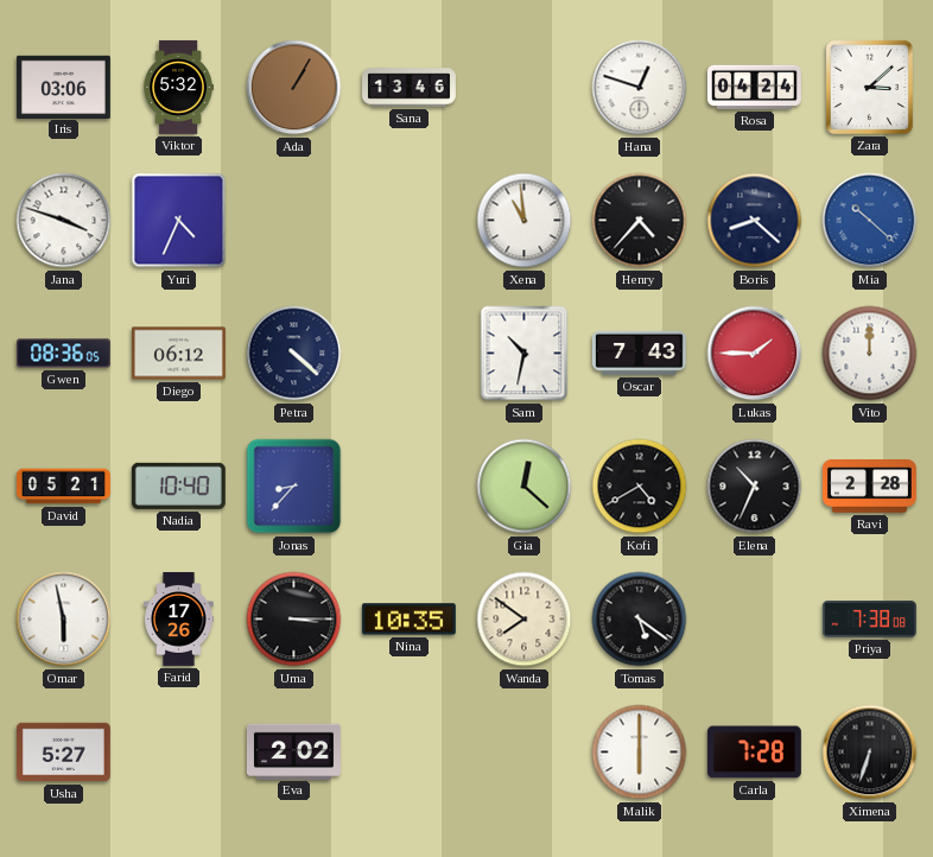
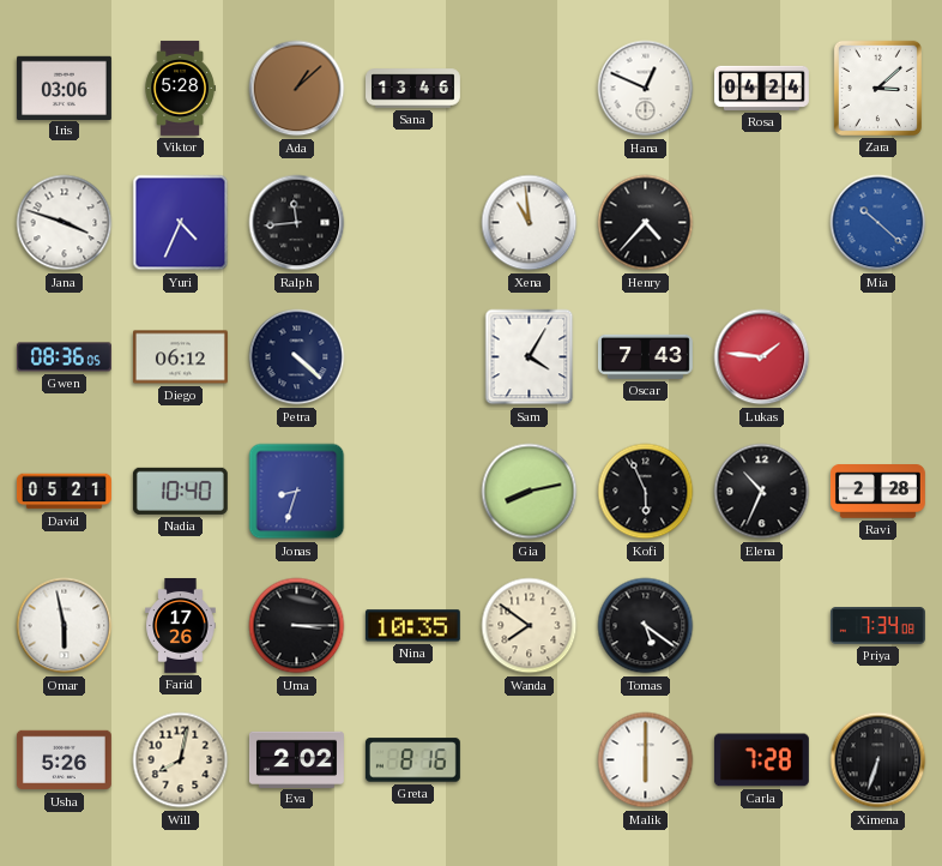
Viktor: 5:32 -> 5:28
Ada: 1:05 -> 1:08
Hana: 12:48 -> 12:49
Ralph: none -> 11:44
Boris: 8:22 -> none
Sam: 10:32 -> 4:05
Lukas: 1:45 -> 1:46
Vito: 12:00 -> none
Jonas: 8:37 -> 8:33
Gia: 12:22 -> 8:13
Kofi: 4:40 -> 5:56
Priya: 7:38 -> 7:34
Usha: 5:27 -> 5:26
Will: none -> 8:02
Greta: none -> 8:16
